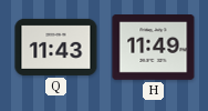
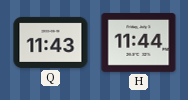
H: 11:49 -> 11:44
